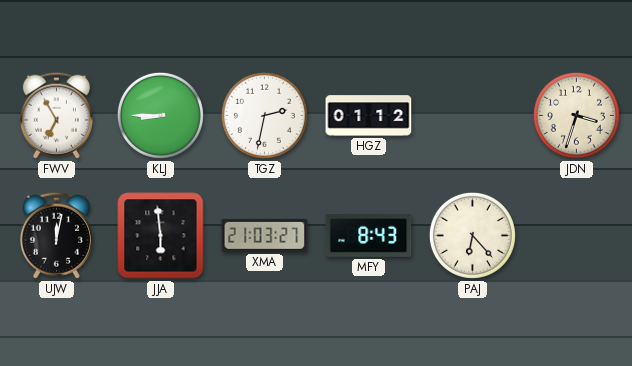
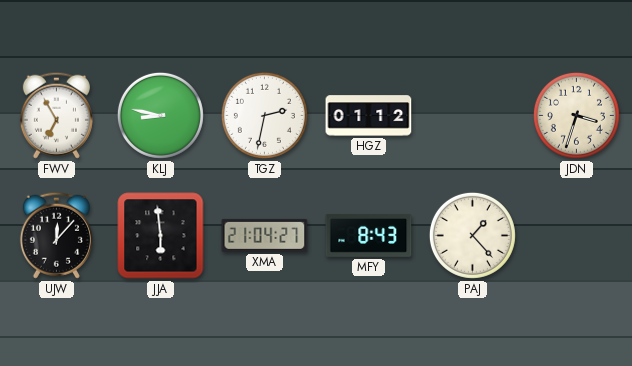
KLJ: 8:45 -> 8:47
UJW: 12:02 -> 12:07
XMA: 21:03 -> 21:04
PAJ: 6:23 -> 1:23
